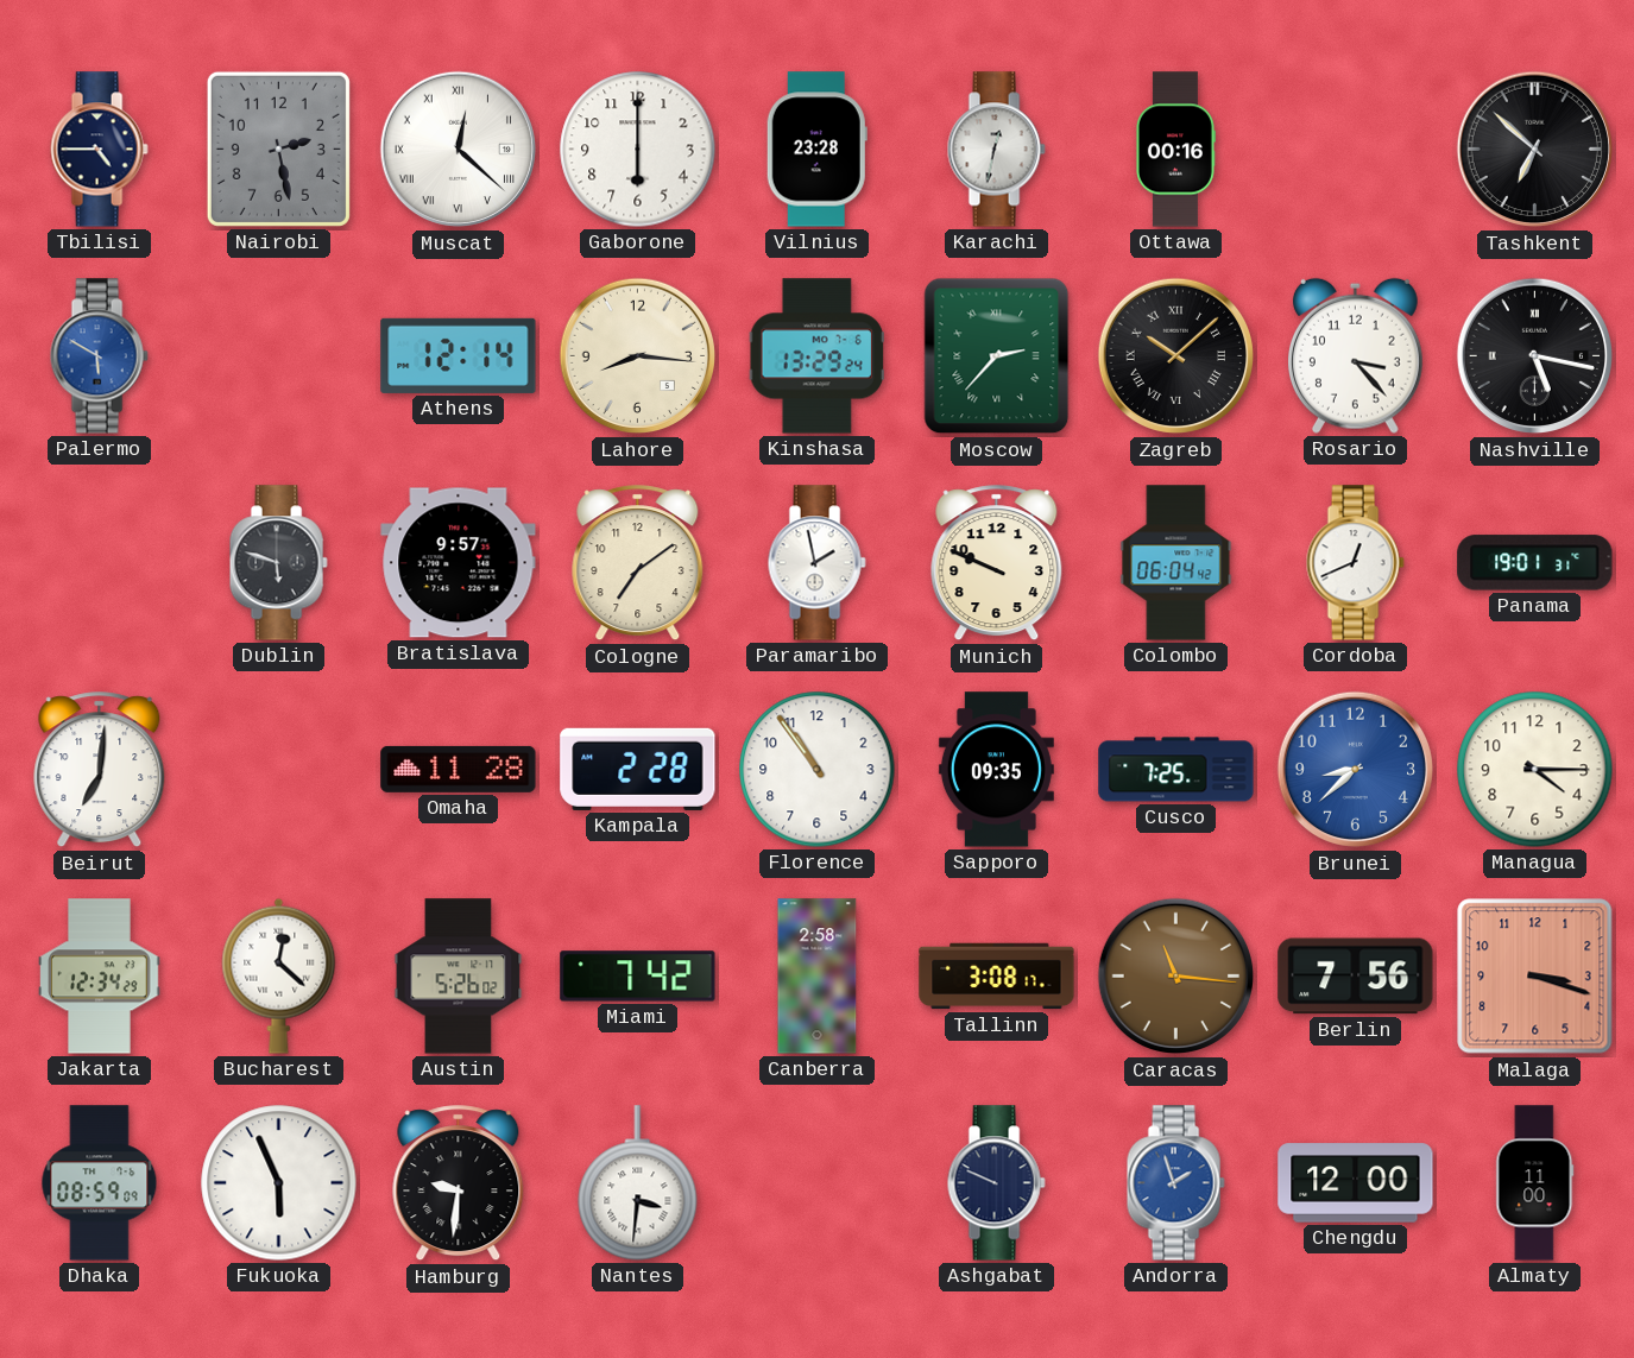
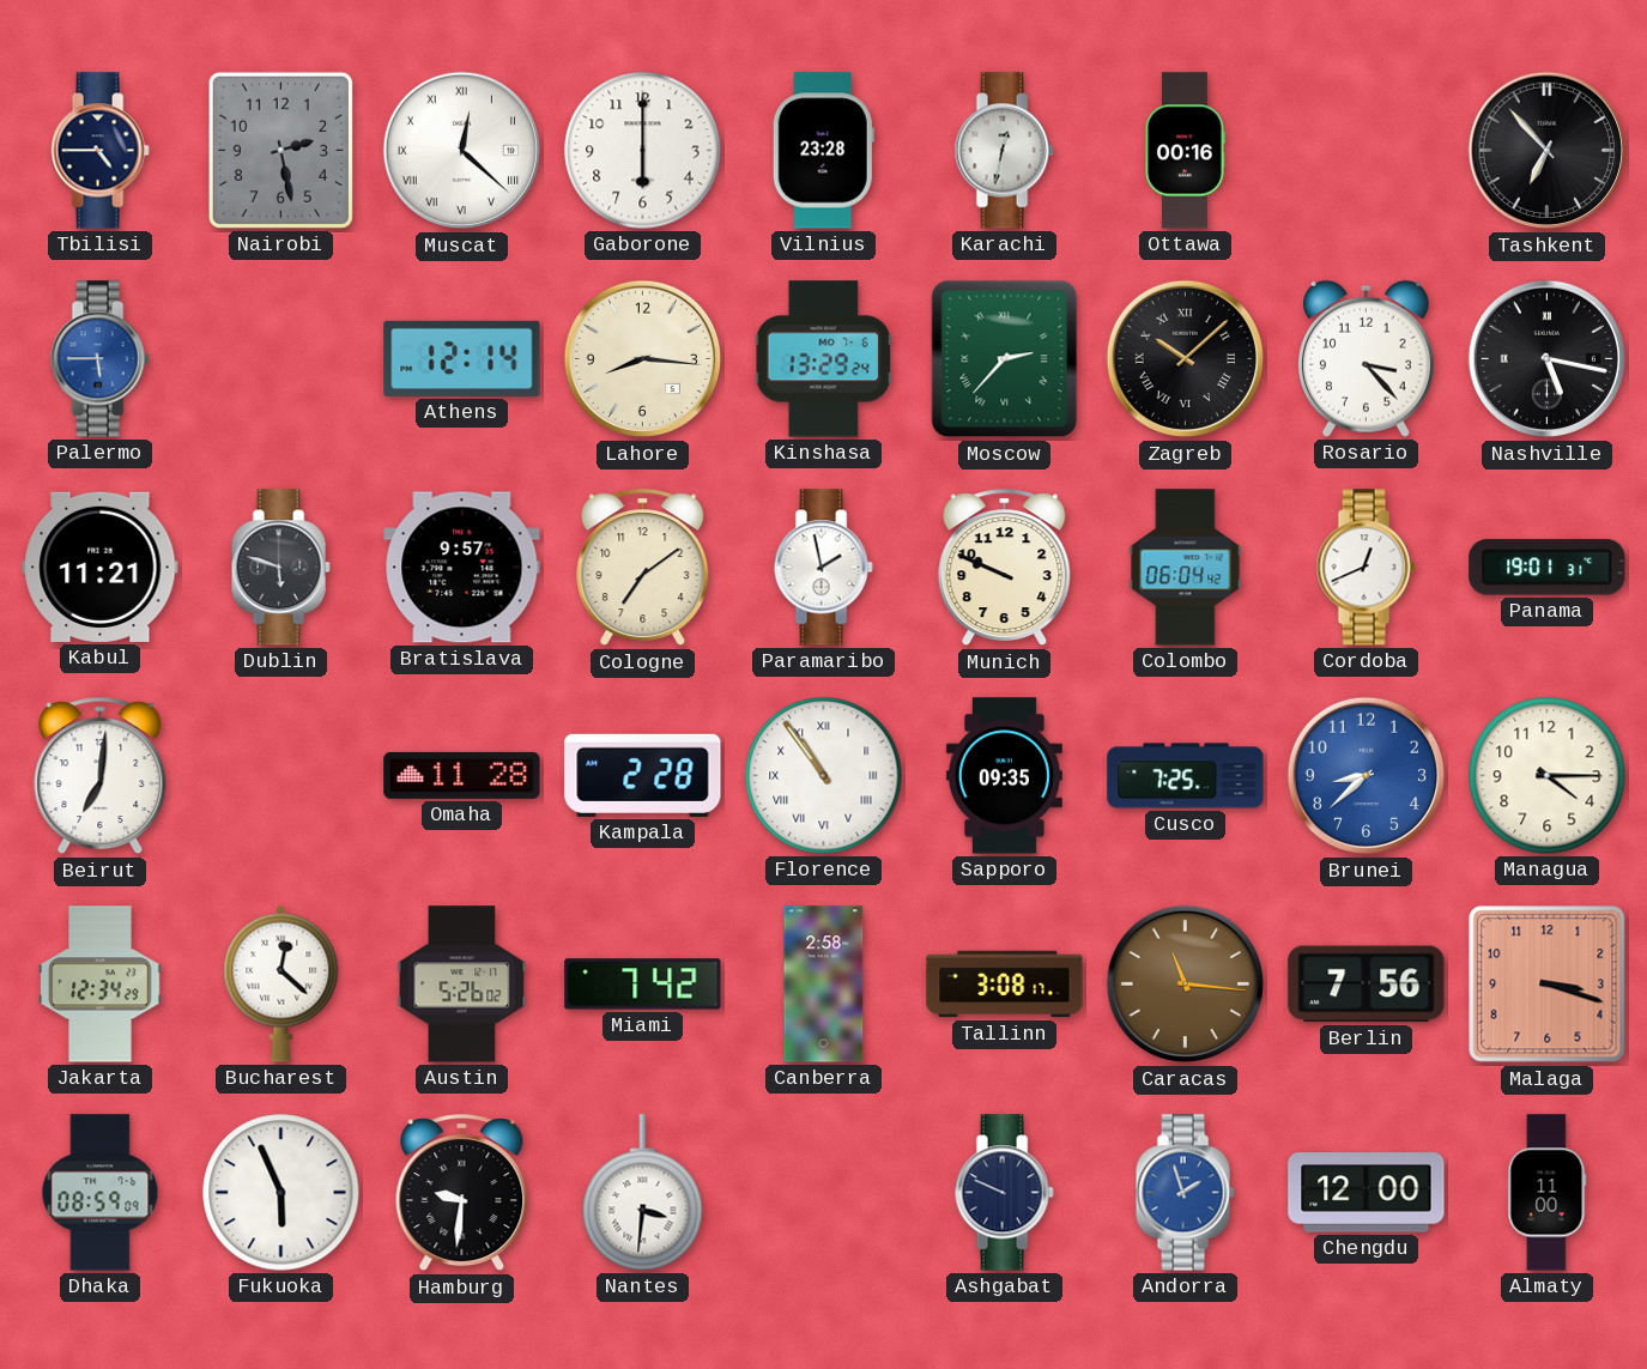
Tashkent: 6:52 -> 6:53
Palermo: 5:50 -> 5:45
Kabul: none -> 11:21
Florence numerals: Arabic -> Roman
